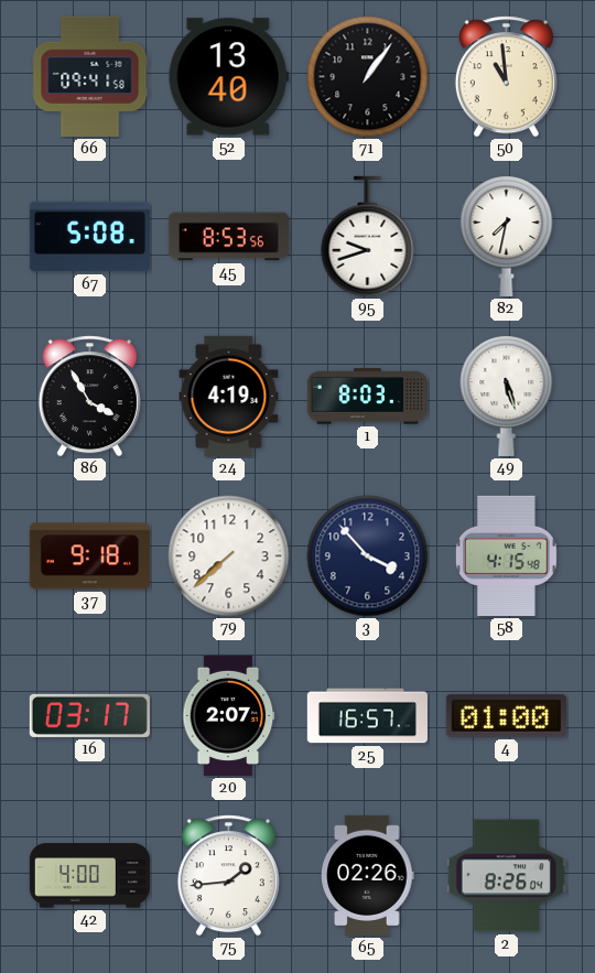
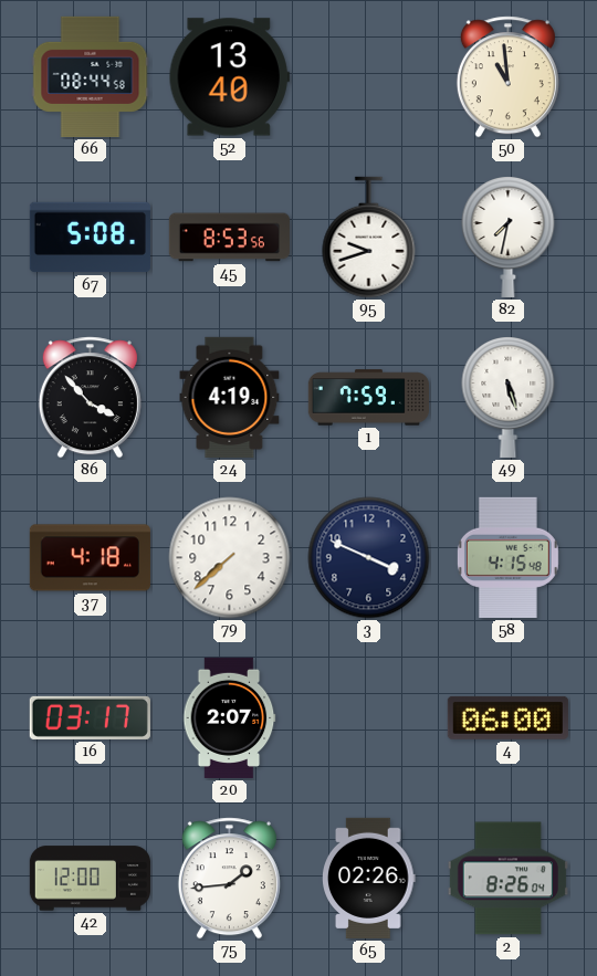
66: 09:41 -> 08:44
71: 1:06 -> none
86: 3:55 -> 3:53
1: 8:03 -> 7:59
37: 9:18 -> 4:18
3: 3:53 -> 3:49
25: 16:57 -> none
4: 01:00 -> 06:00
42: 4:00 -> 12:00
